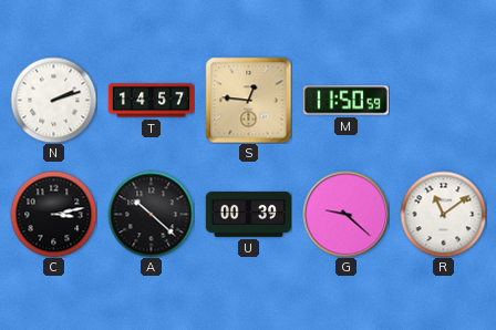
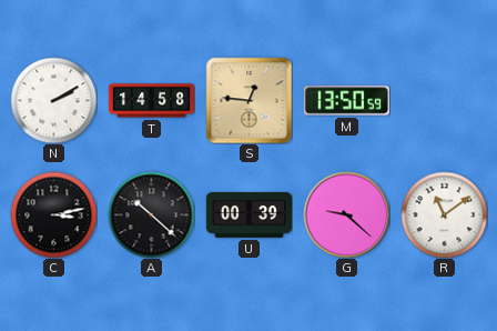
N: 2:12 -> 2:10
T: 14:57 -> 14:58
M: 11:50 -> 13:50
